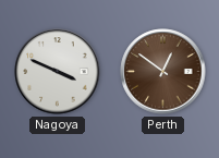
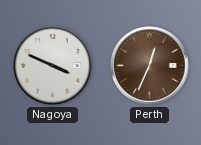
Perth: 12:51 -> 12:34
